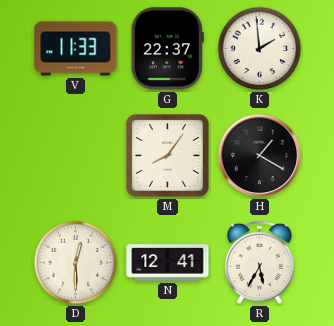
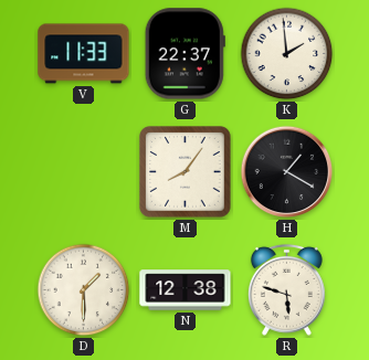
D: 12:30 -> 1:30
N: 12:41 -> 12:38
R: 5:35 -> 5:48
